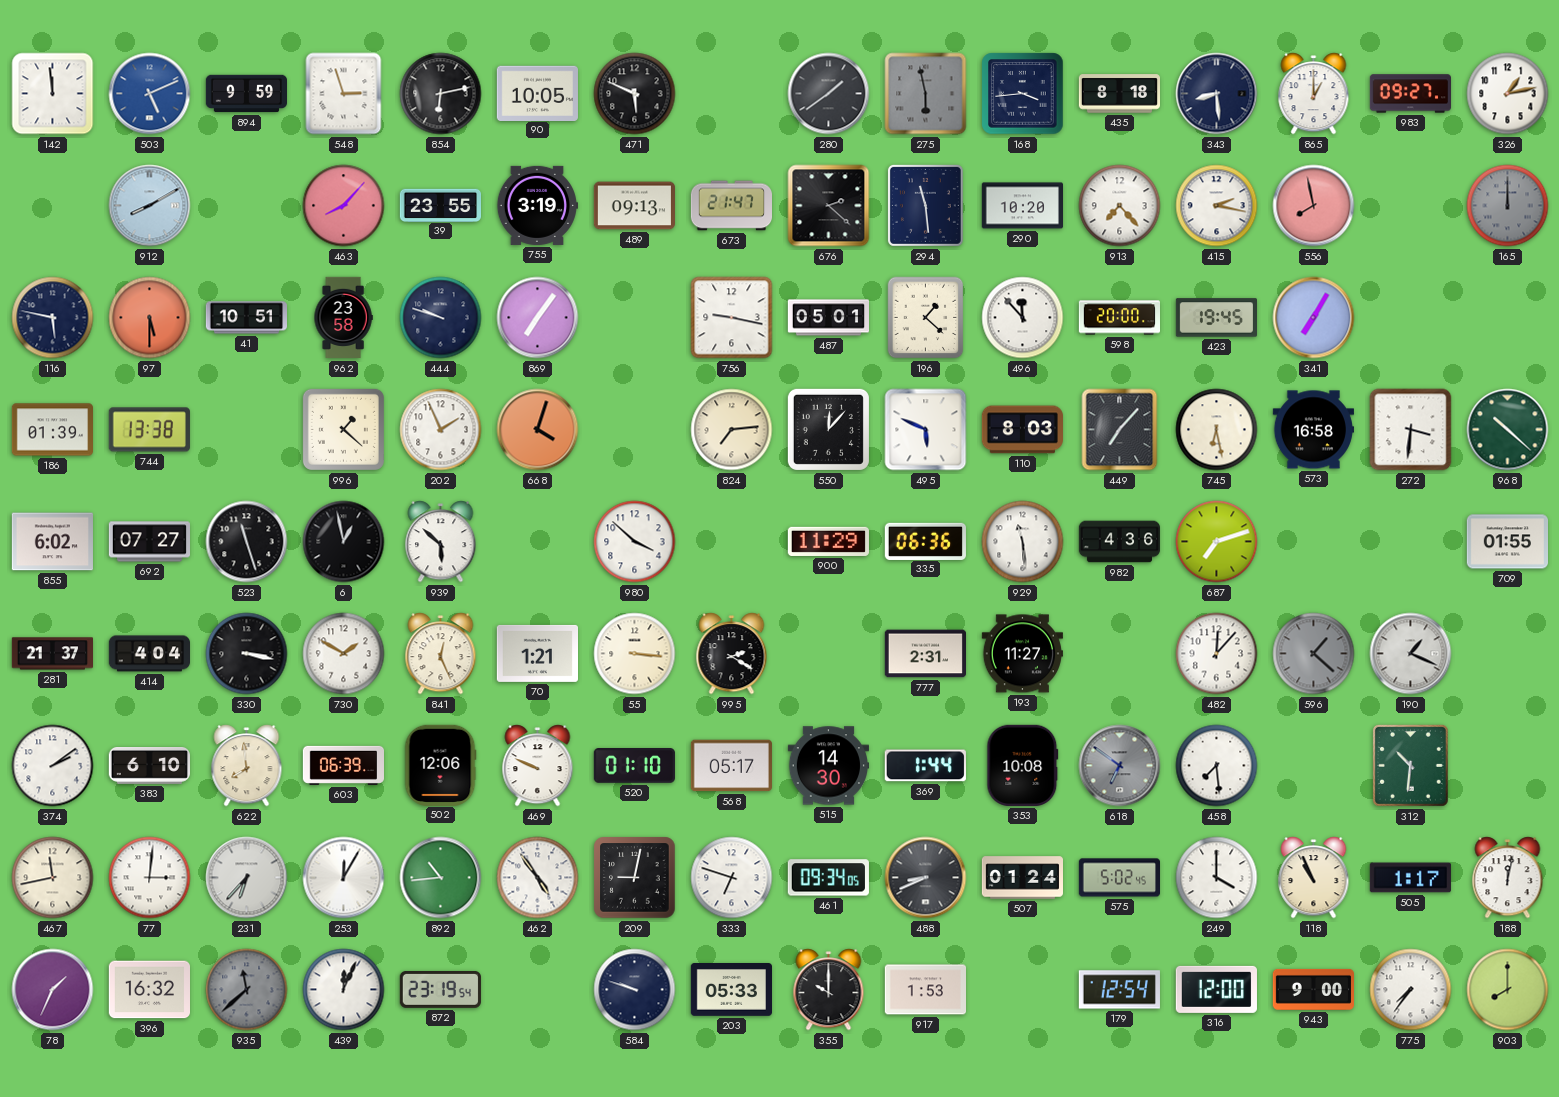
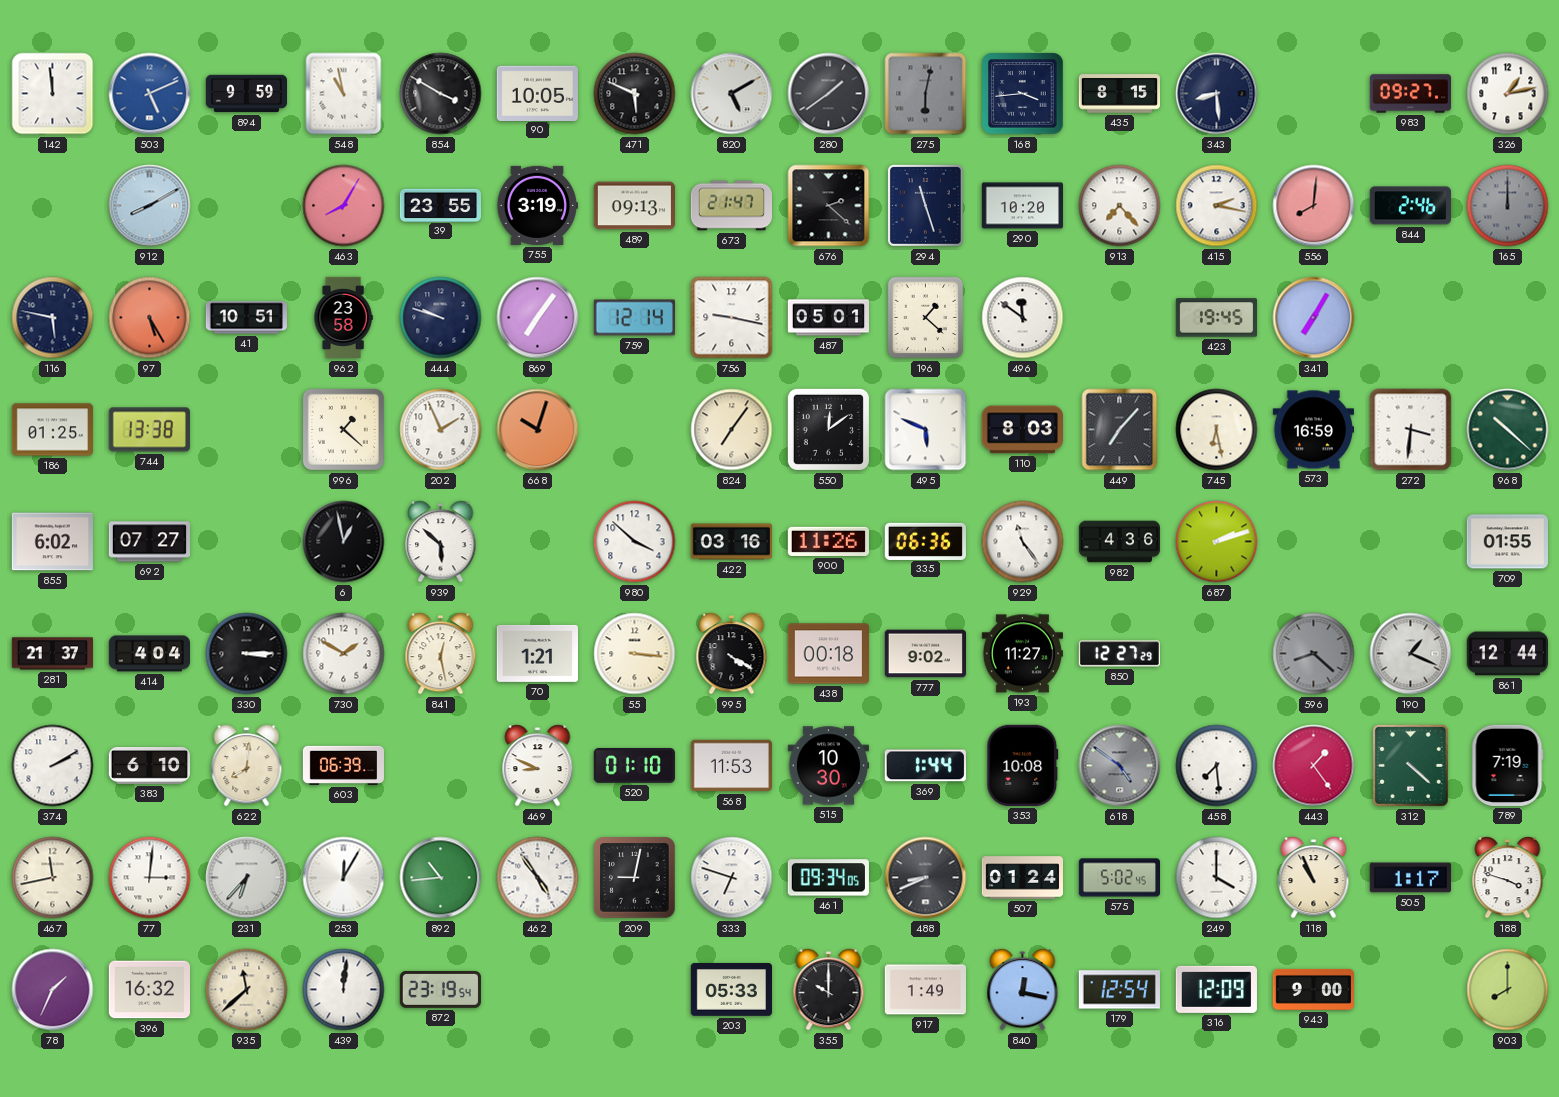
548: 2:57 -> 10:58
854: 6:13 -> 3:50
820: none -> 5:10
275: 5:58 -> 6:02
435: 8:18 -> 8:15
865: 1:00 -> none
463: 8:07 -> 8:05
294: 11:29 -> 11:27
556: 7:58 -> 8:01
844: none -> 2:46
97: 5:30 -> 5:25
759: none -> 12:14
496: 11:53 -> 11:51
598: 20:00 -> none
186: 01:39 -> 01:25
668: 4:03 -> 10:03
824: 7:14 -> 7:06
550: 12:07 -> 12:09
573: 16:58 -> 16:59
523: 11:27 -> none
422: none -> 03:16
900: 11:29 -> 11:26
929: 11:29 -> 11:24
687: 7:12 -> 2:12
330: 3:17 -> 3:15
841: 12:26 -> 12:28
995: 2:20 -> 4:20
438: none -> 00:18
777: 2:31 -> 9:02
850: none -> 12:27
482: 12:07 -> none
596: 1:22 -> 8:22
861: none -> 12:44
374: 2:09 -> 2:10
622: 7:59 -> 8:01
502: 12:06 -> none
469: 9:49 -> 8:49
568: 05:17 -> 11:53
515: 14:30 -> 10:30
618: 6:51 -> 4:51
443: none -> 1:24
312: 10:31 -> 4:22
789: none -> 7:19
188: 12:02 -> 3:48
935 dial: grey -> cream
439: 12:04 -> 12:01
584: 9:48 -> none
917: 1:53 -> 1:49
840: none -> 12:17
316: 12:00 -> 12:09
775: 7:36 -> none
